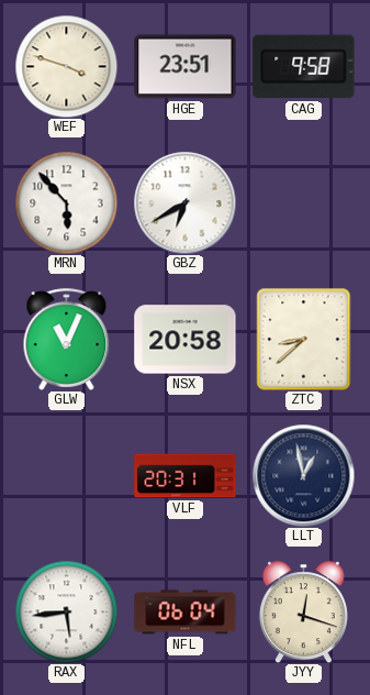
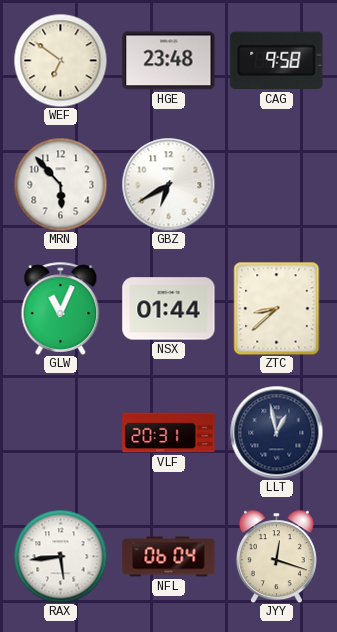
WEF: 3:48 -> 6:51
HGE: 23:51 -> 23:48
NSX: 20:58 -> 01:44
